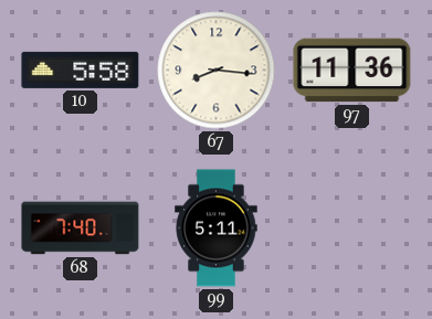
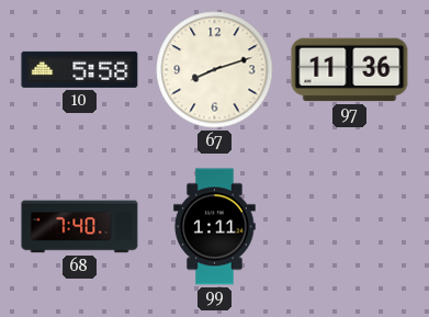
67: 8:16 -> 8:12
99: 5:11 -> 1:11
